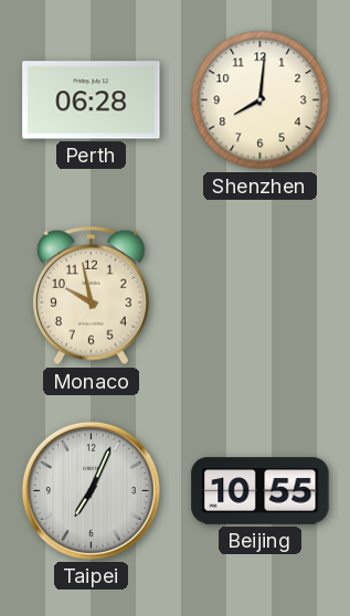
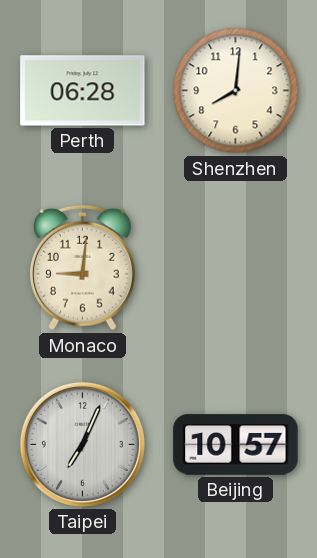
Monaco: 9:58 -> 9:01
Beijing: 10:55 -> 10:57
